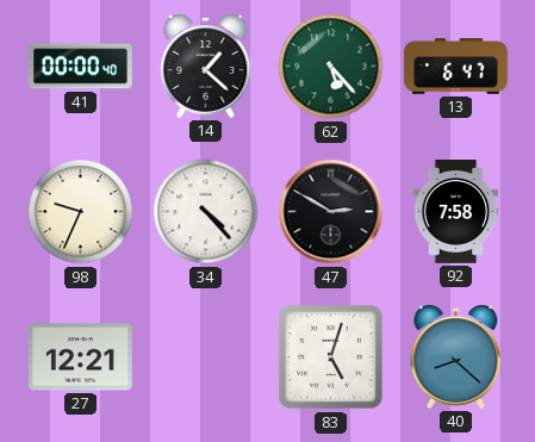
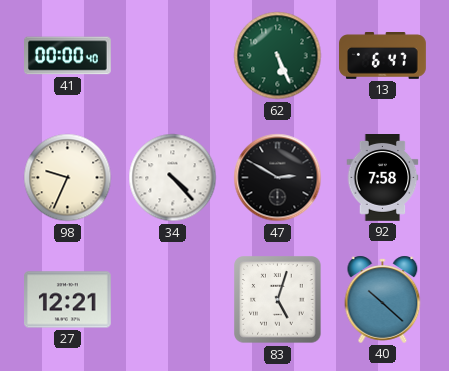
14: 1:22 -> none
62: 5:23 -> 5:26
40: 8:22 -> 10:22
